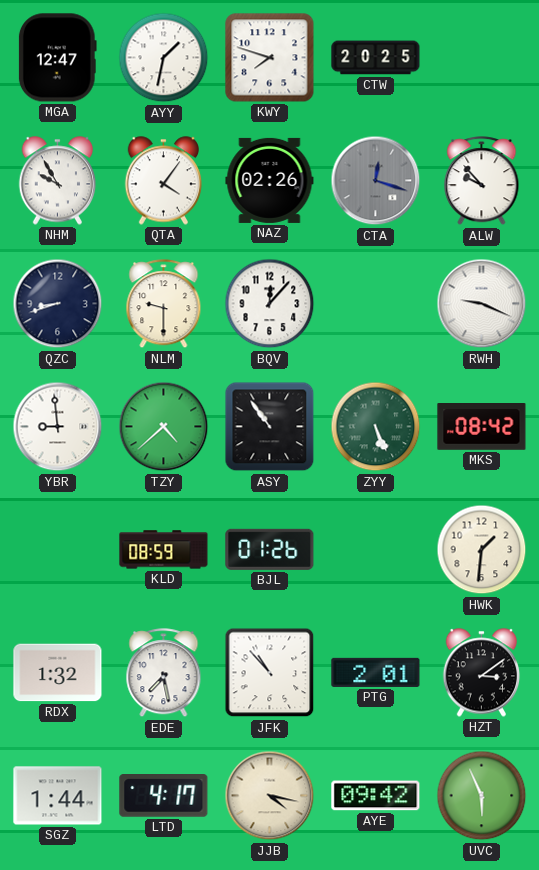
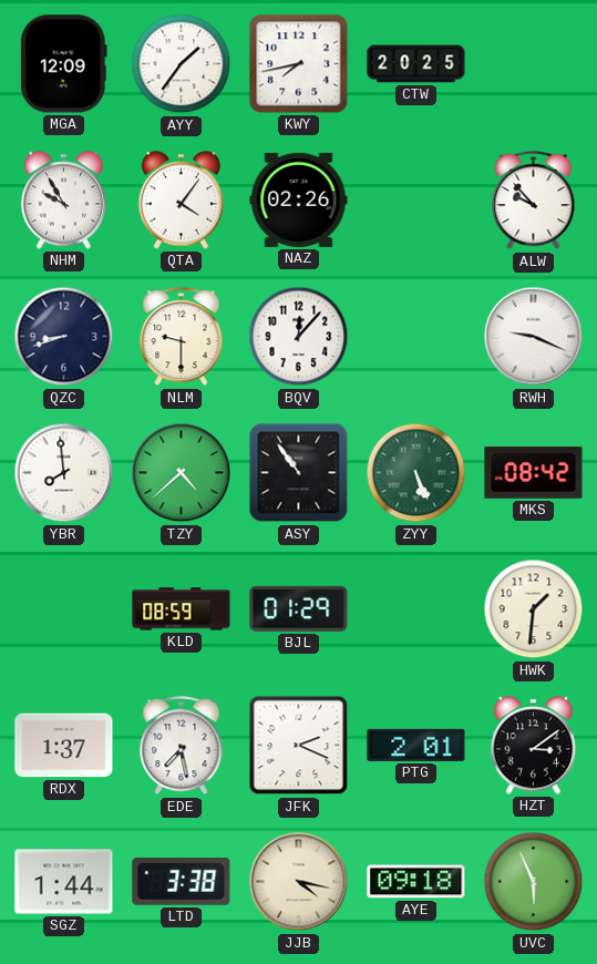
MGA: 12:47 -> 12:09
AYY: 1:32 -> 1:36
KWY: 7:48 -> 7:43
CTA: 12:18 -> none
YBR: 8:59 -> 7:59
BJL: 01:26 -> 01:29
RDX: 1:32 -> 1:37
JFK: 10:53 -> 2:19
LTD: 4:17 -> 3:38
AYE: 09:42 -> 09:18
